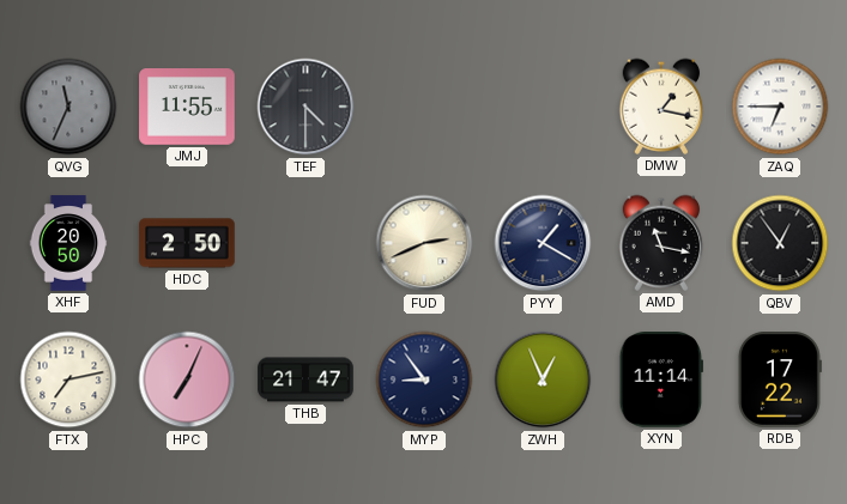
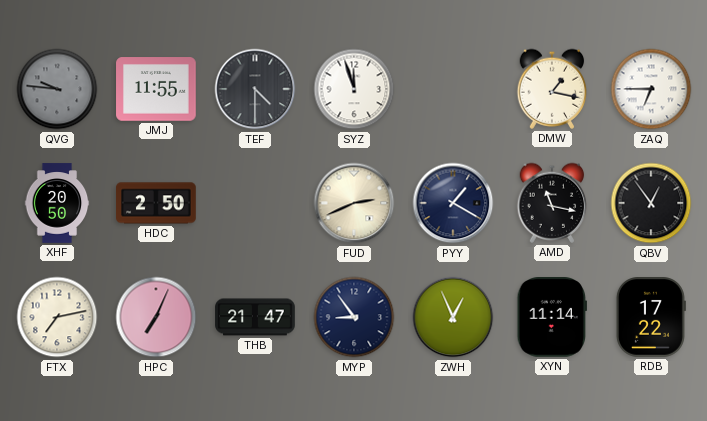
QVG: 11:34 -> 9:46
SYZ: none -> 11:57
